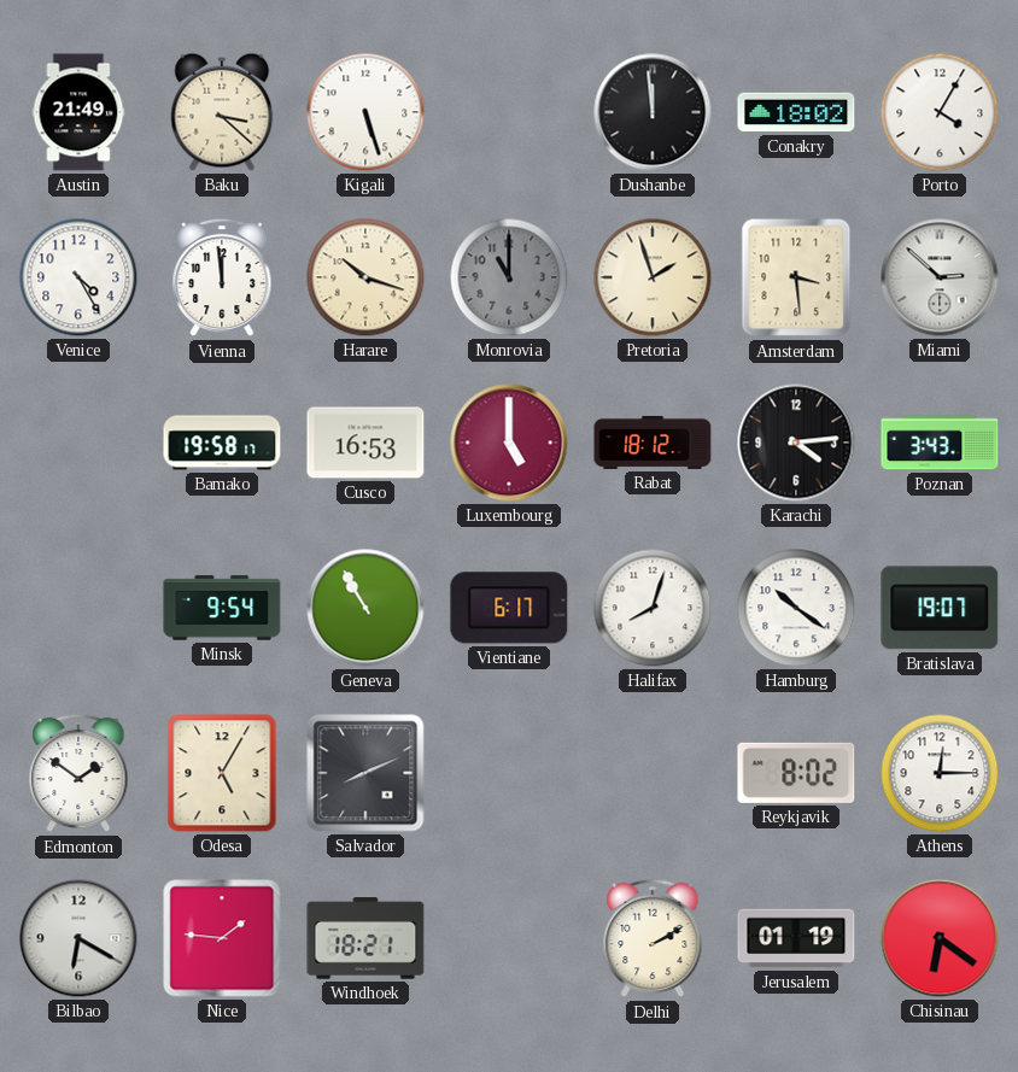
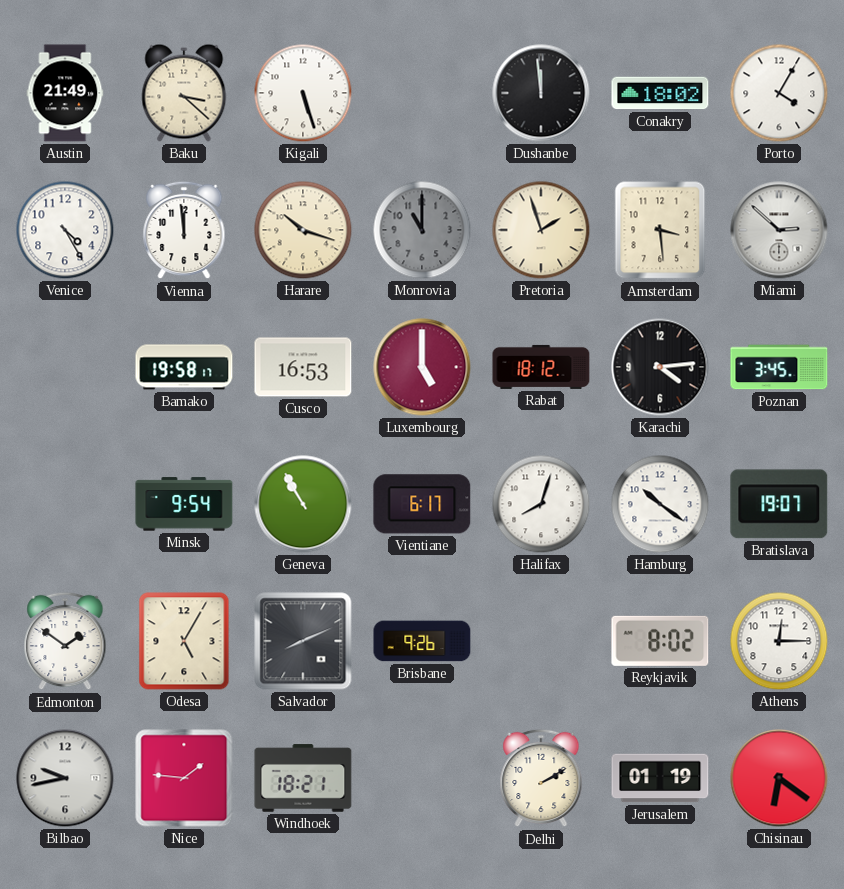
Poznan: 3:43 -> 3:45
Brisbane: none -> 9:26
Bilbao: 6:20 -> 9:43
